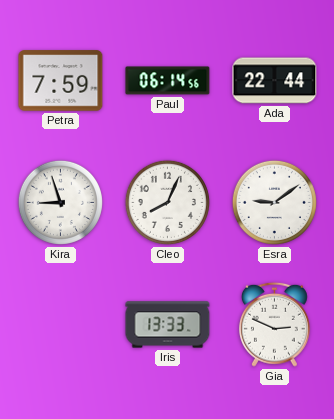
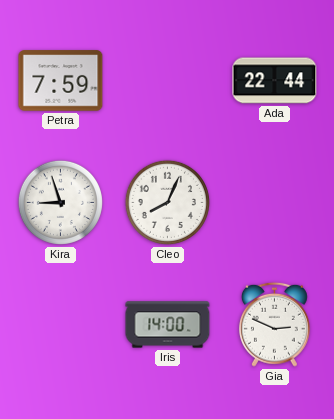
Paul: 06:14 -> none
Esra: 9:09 -> none
Iris: 13:33 -> 14:00
